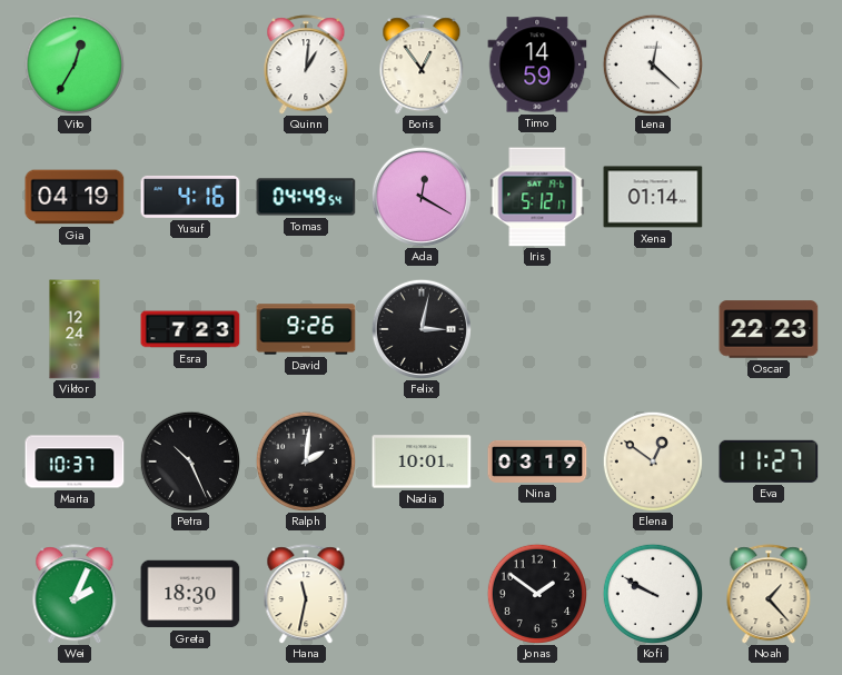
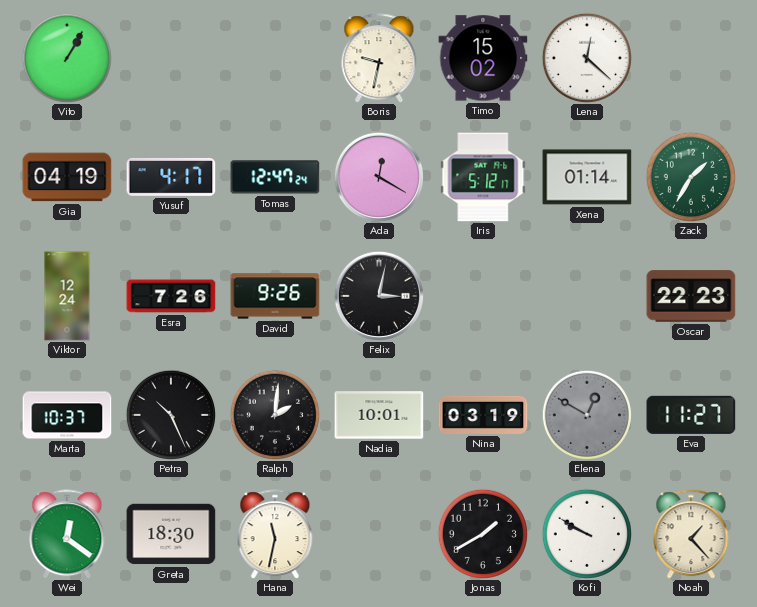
Vito: 12:35 -> 1:05
Quinn: 1:01 -> none
Boris: 12:54 -> 9:32
Timo: 14:59 -> 15:02
Yusuf: 4:16 -> 4:17
Tomas: 04:49 -> 12:47
Zack: none -> 1:35
Esra: 7:23 -> 7:26
Elena: 12:51 -> 12:50
Elena dial: cream -> grey
Wei: 2:04 -> 12:21
Jonas: 1:51 -> 1:40
